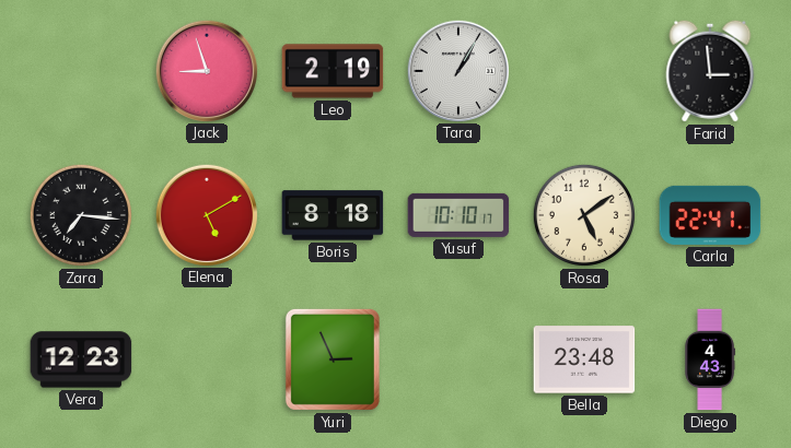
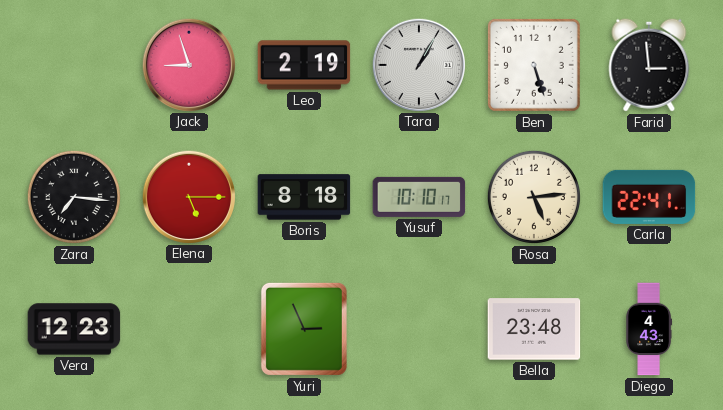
Ben: none -> 5:27
Elena: 5:10 -> 5:15
Rosa: 5:09 -> 5:14
